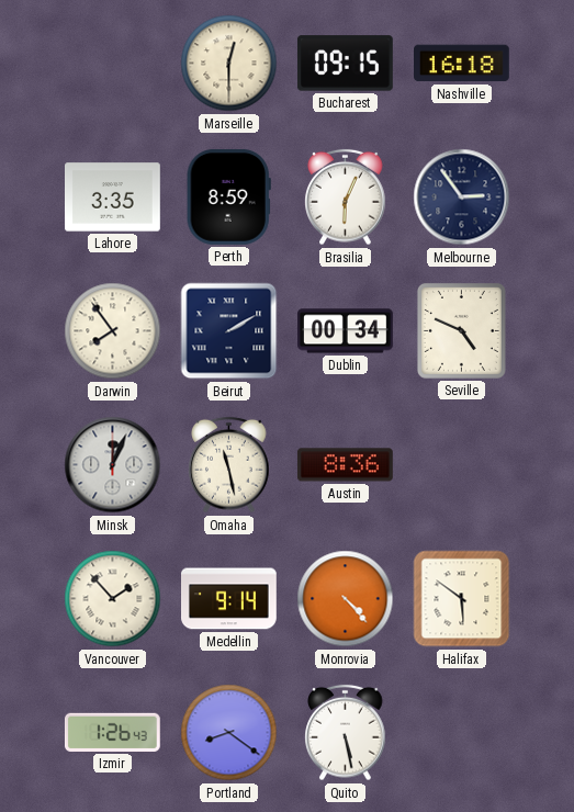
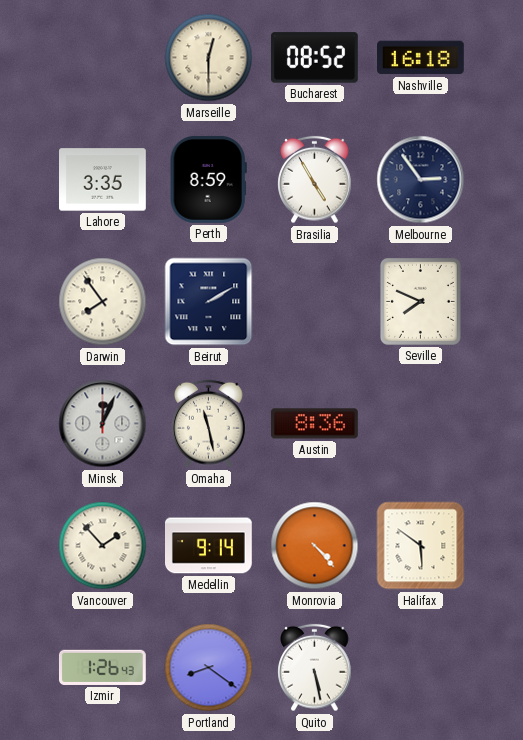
Bucharest: 09:15 -> 08:52
Brasilia: 6:04 -> 4:55
Dublin: 00:34 -> none
Seville: 4:49 -> 7:49
